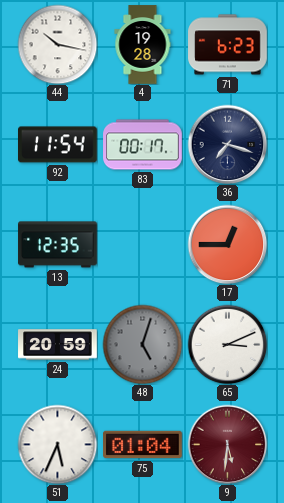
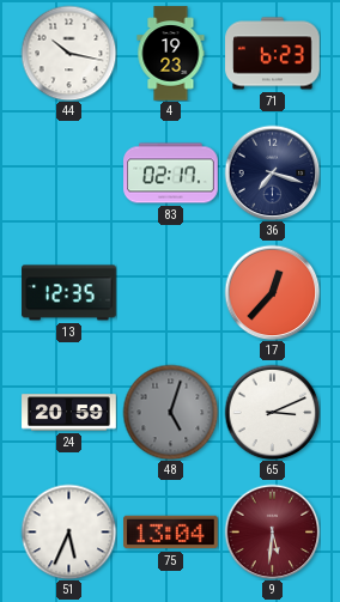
4: 19:28 -> 19:23
92: 11:54 -> none
83: 00:17 -> 02:17
17: 12:45 -> 12:37
75: 01:04 -> 13:04
